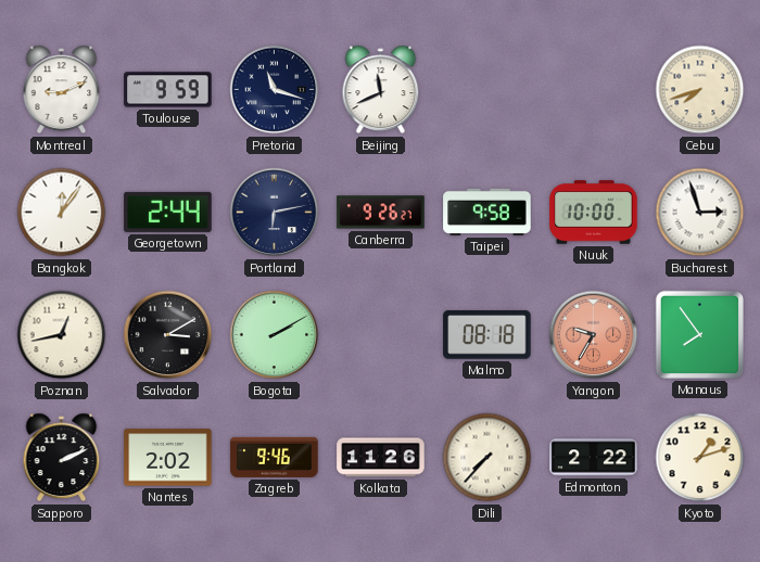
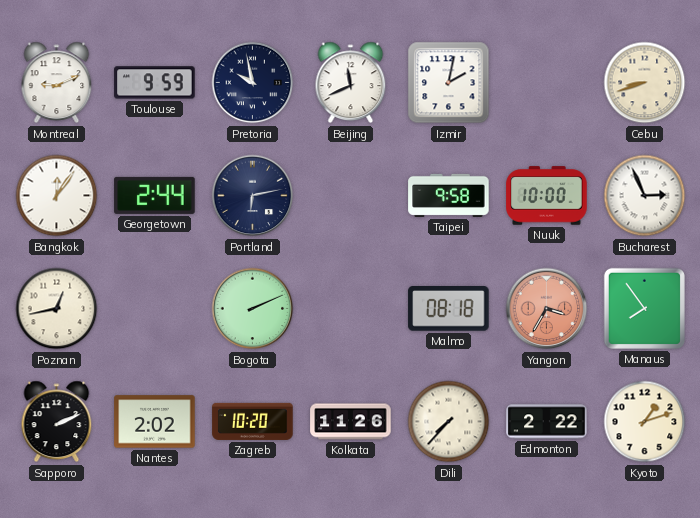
Pretoria: 11:18 -> 9:58
Izmir: none -> 2:02
Cebu: 7:42 -> 8:42
Canberra: 9:26 -> none
Bucharest: 2:57 -> 2:56
Salvador: 3:10 -> none
Bogota: 2:10 -> 2:11
Yangon: 9:35 -> 3:35
Zagreb: 9:46 -> 10:20
